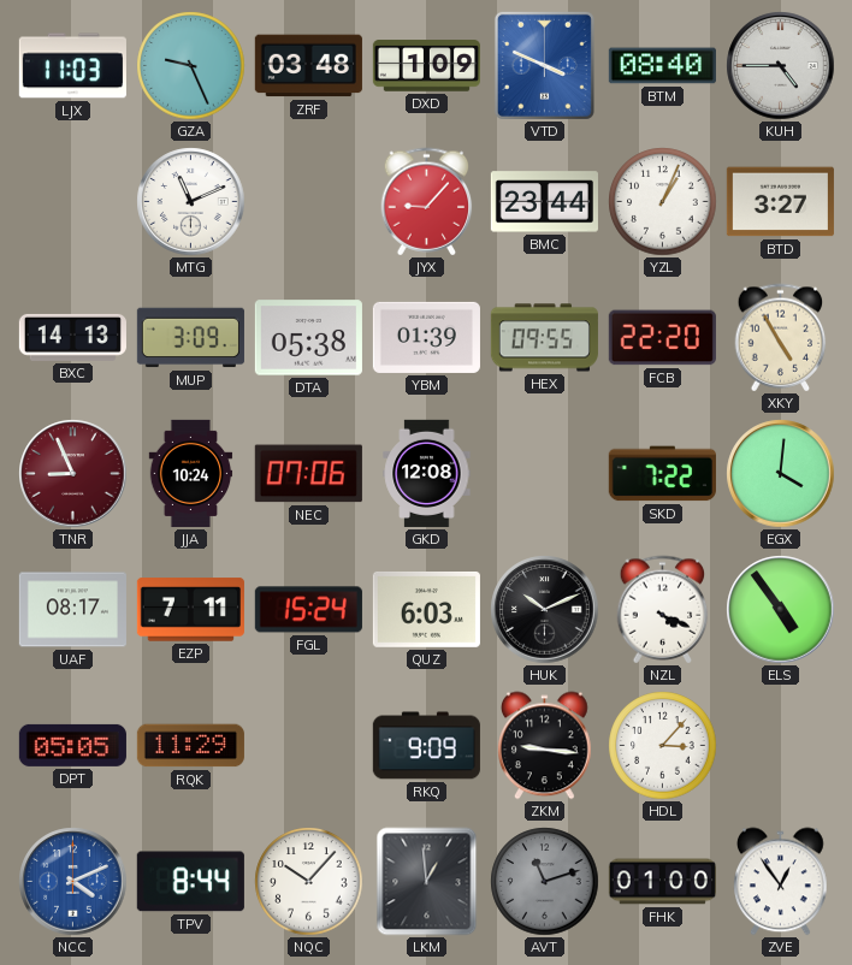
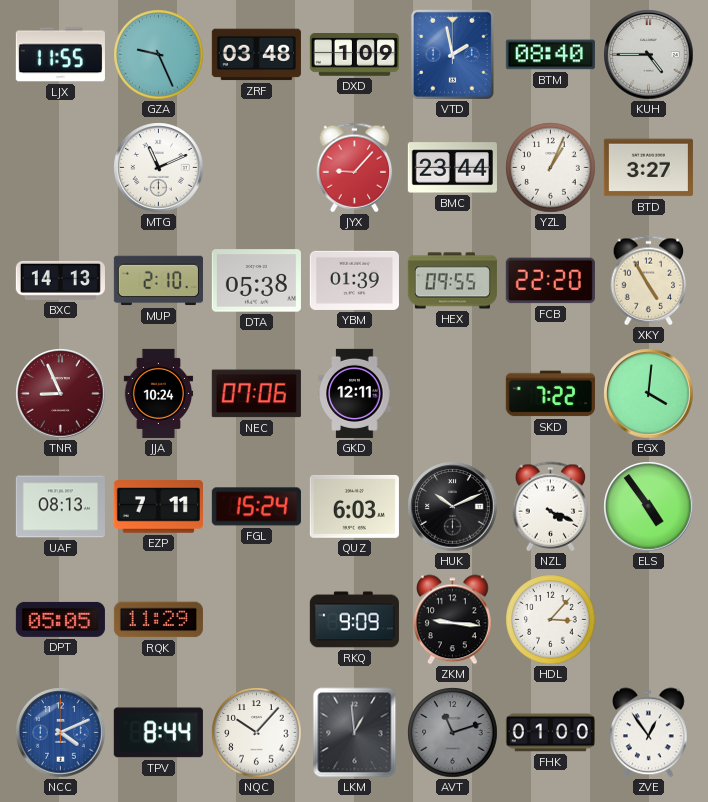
LJX: 11:03 -> 11:55
VTD: 3:49 -> 1:58
MUP: 3:09 -> 2:10
GKD: 12:08 -> 12:11
UAF: 08:17 -> 08:13
